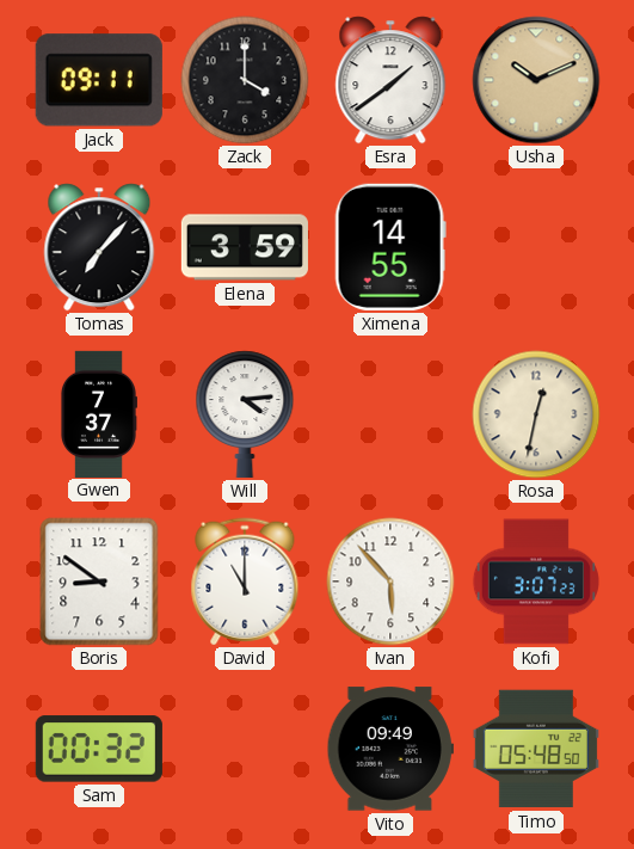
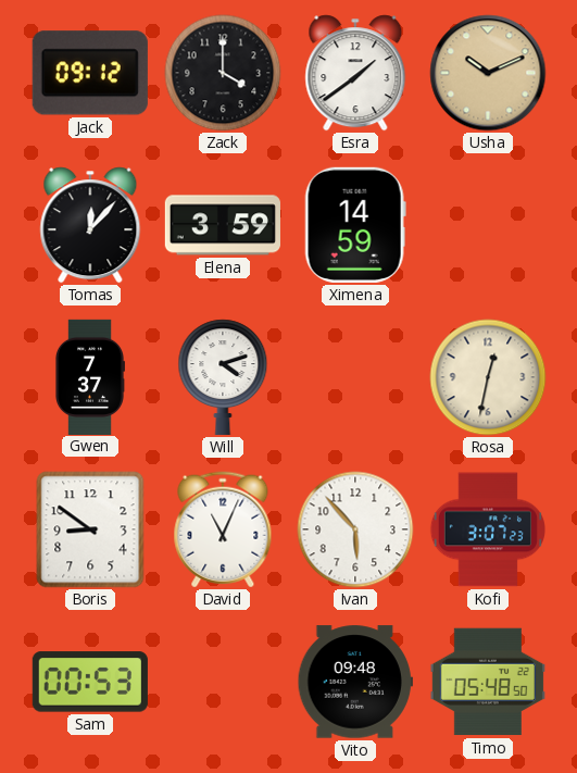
Jack: 09:11 -> 09:12
Tomas: 7:07 -> 12:07
Ximena: 14:55 -> 14:59
Will: 4:14 -> 4:12
David: 11:00 -> 11:04
Sam: 00:32 -> 00:53
Vito: 09:49 -> 09:48
